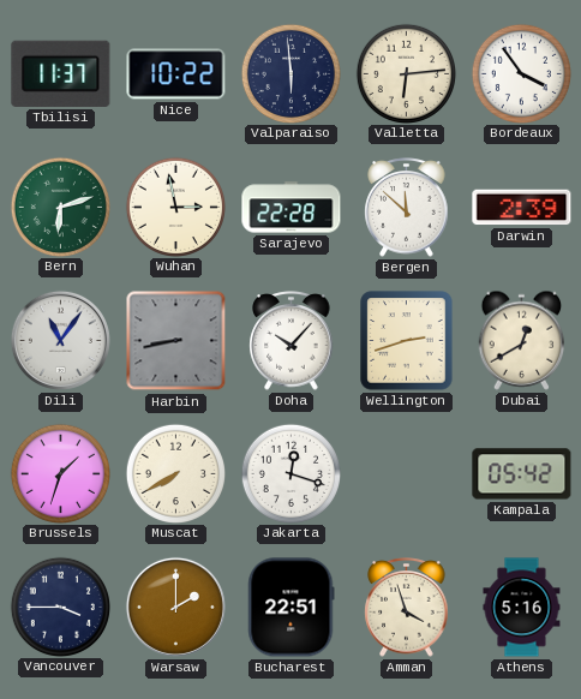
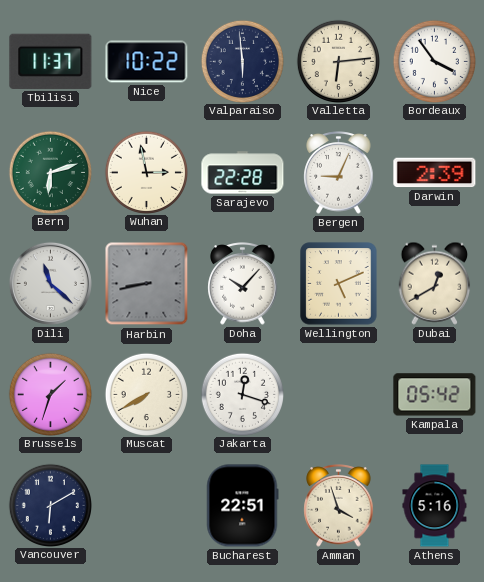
Bergen: 11:52 -> 9:04
Dili: 11:06 -> 11:22
Wellington: 2:42 -> 5:11
Vancouver: 3:45 -> 6:10
Warsaw: 2:00 -> none
